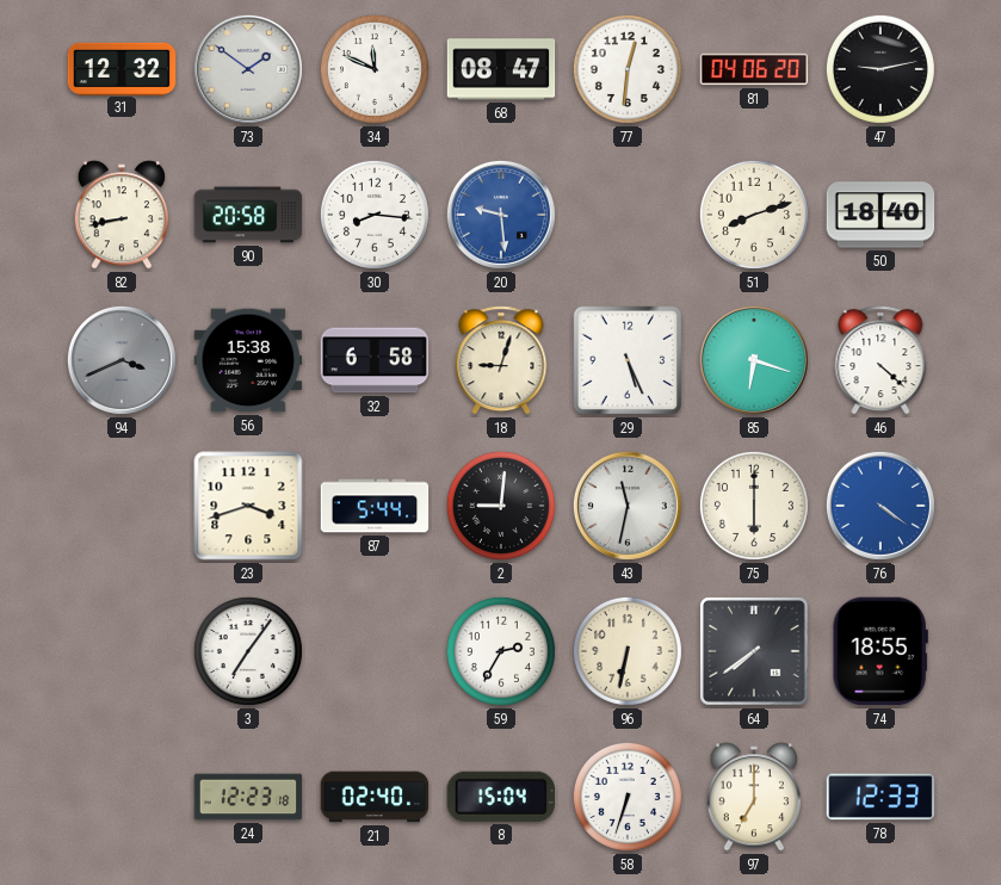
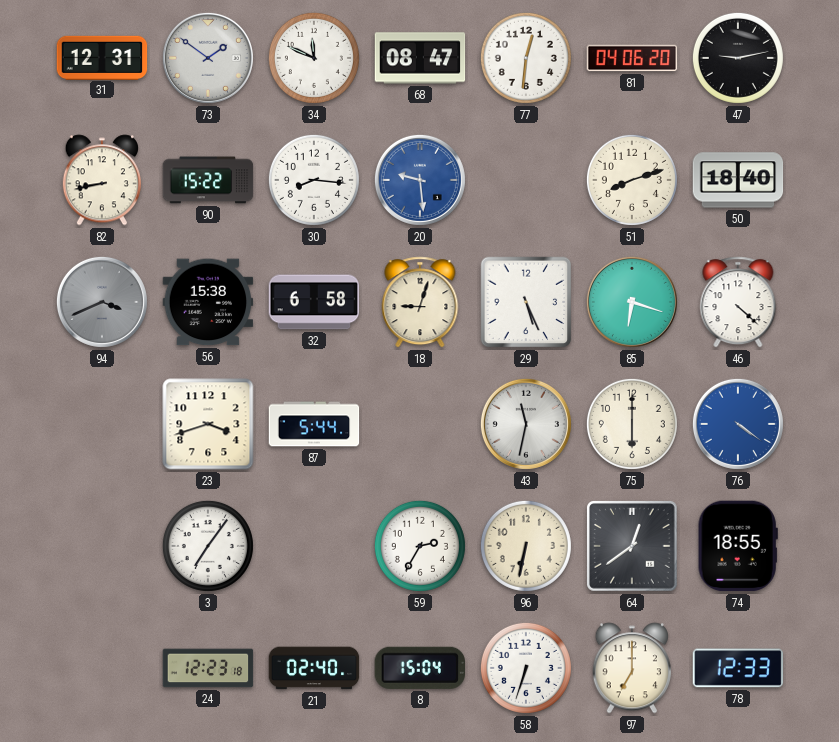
31: 12:32 -> 12:31
90: 20:58 -> 15:22
2: 9:01 -> none
64: 7:39 -> 12:39
